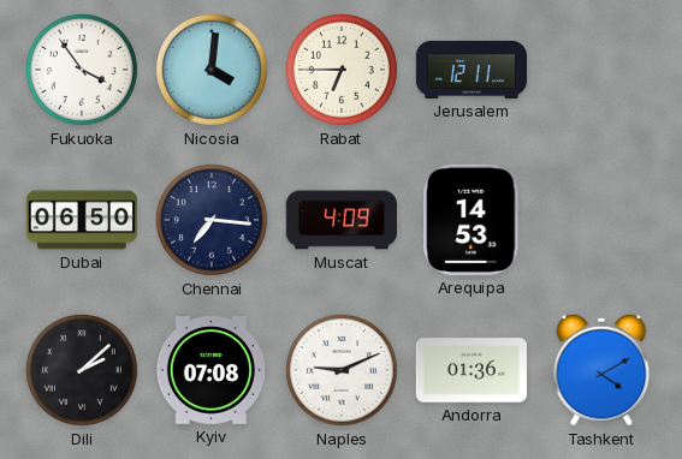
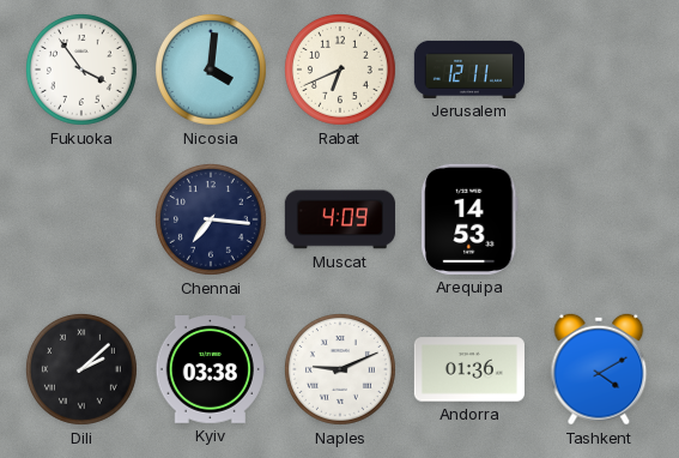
Rabat: 6:45 -> 6:41
Dubai: 06:50 -> none
Kyiv: 07:08 -> 03:38
